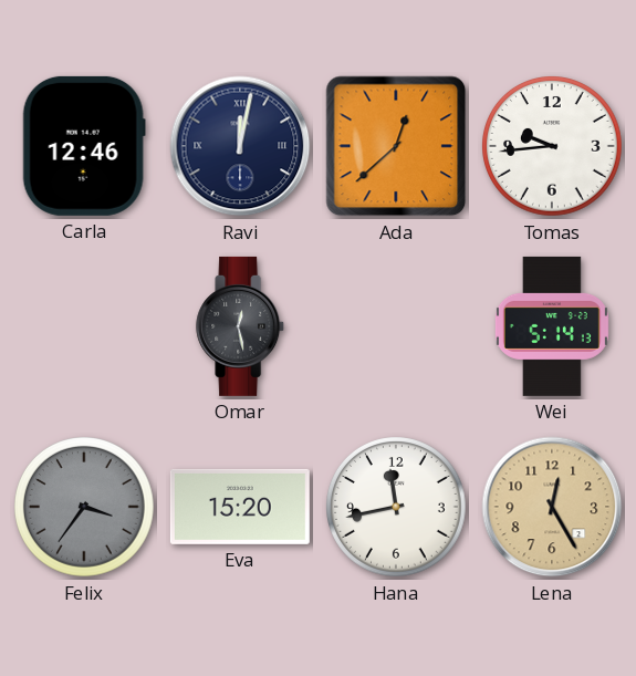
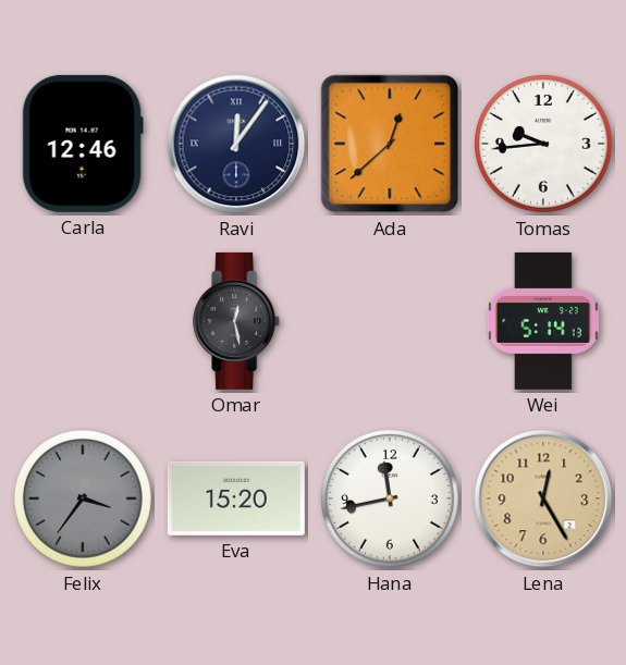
Ravi: 12:02 -> 12:06
